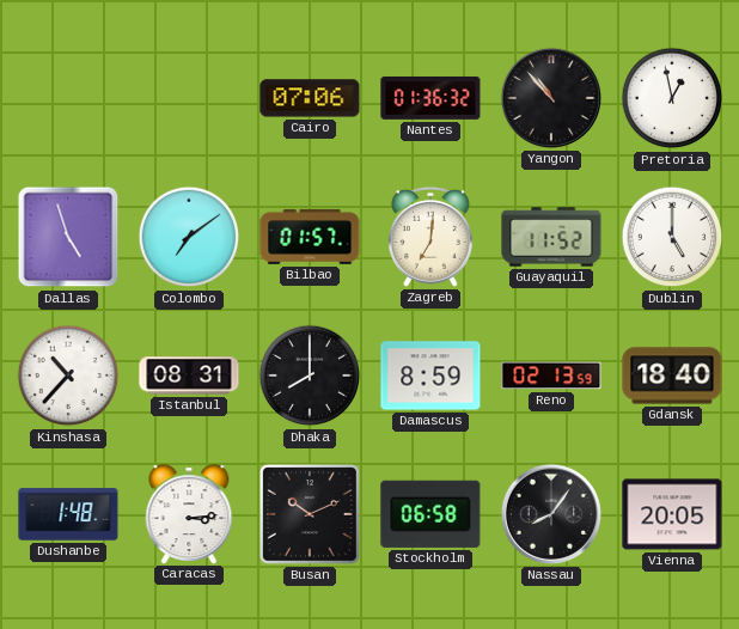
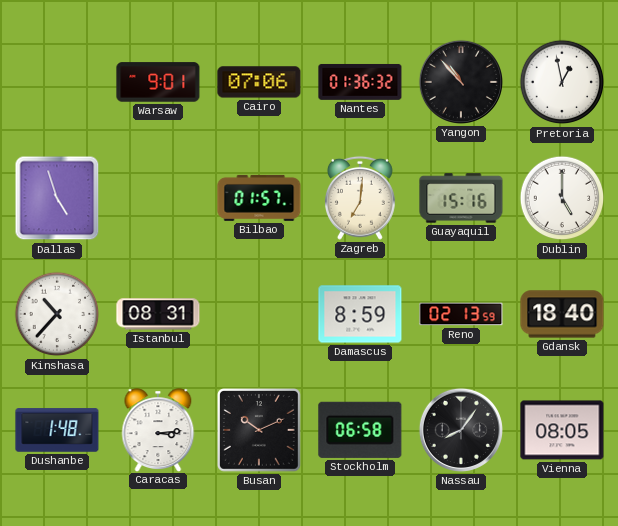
Warsaw: none -> 9:01
Colombo: 7:09 -> none
Guayaquil: 11:52 -> 15:16
Dhaka: 8:00 -> none
Vienna: 20:05 -> 08:05
